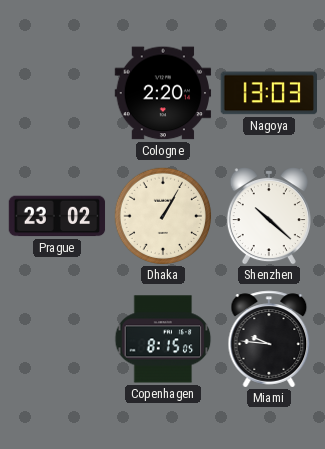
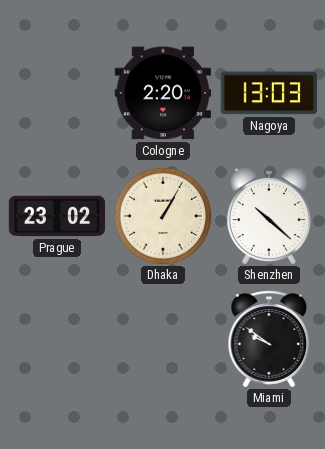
Copenhagen: 8:15 -> none
Miami: 9:46 -> 9:51
